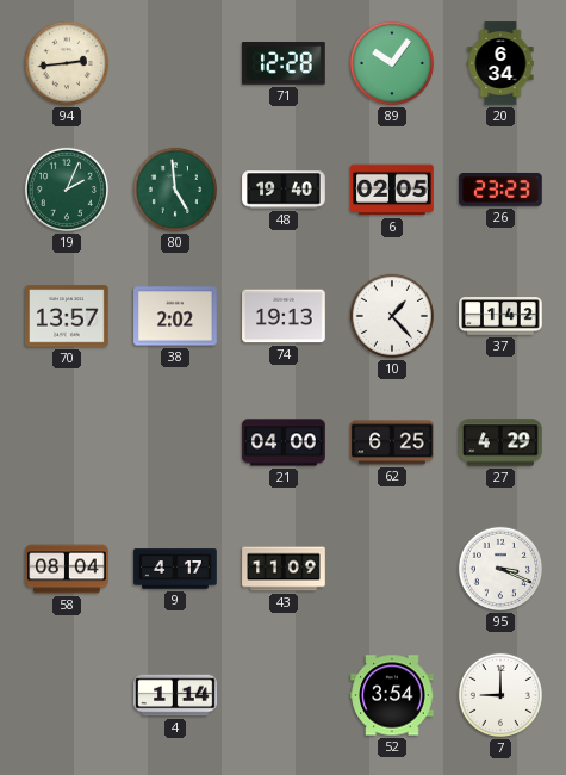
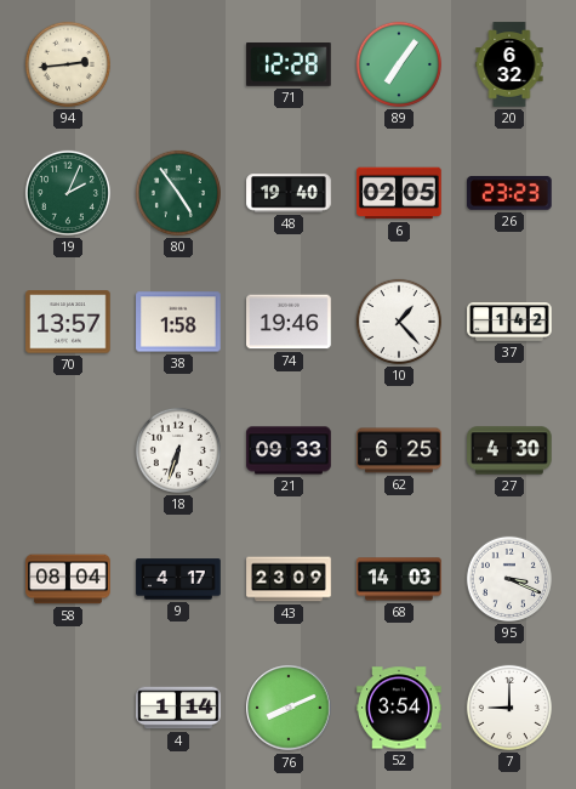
89: 10:06 -> 7:06
20: 6:34 -> 6:32
80: 4:59 -> 4:54
38: 2:02 -> 1:58
74: 19:13 -> 19:46
18: none -> 6:33
21: 04:00 -> 09:33
27: 4:29 -> 4:30
43: 11:09 -> 23:09
68: none -> 14:03
76: none -> 8:11
